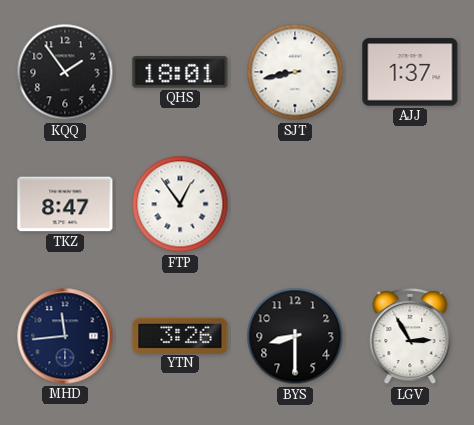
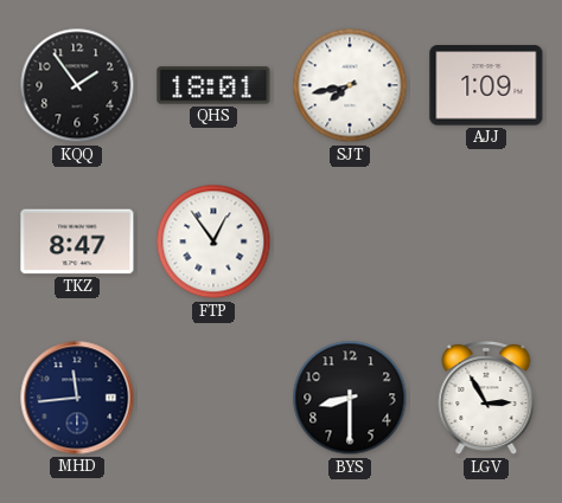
SJT: 8:43 -> 7:43
AJJ: 1:37 -> 1:09
YTN: 3:26 -> none
